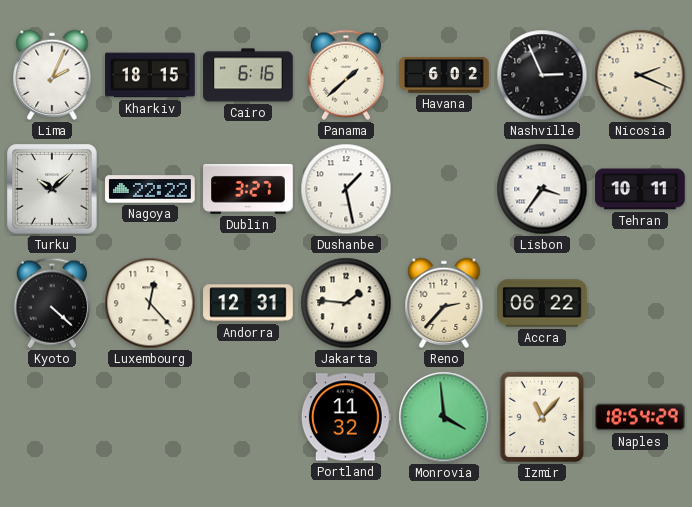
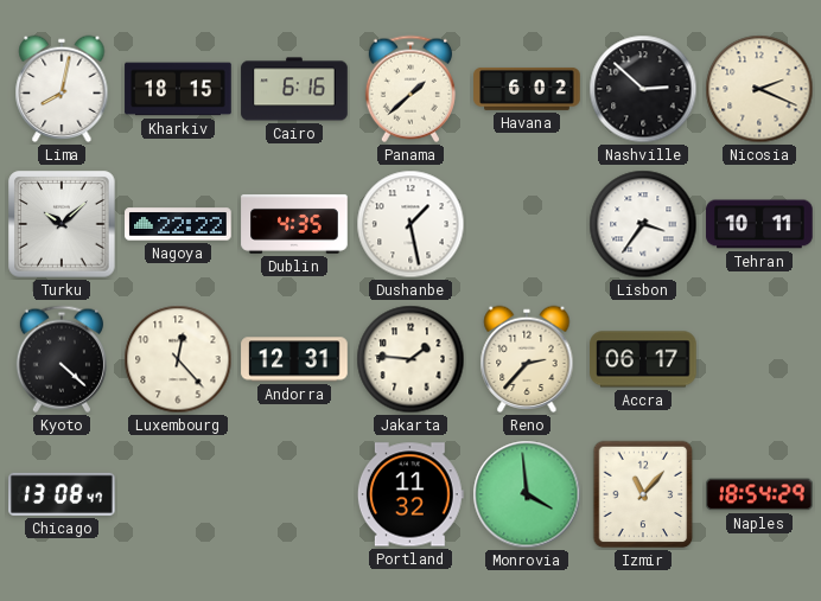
Lima: 2:04 -> 8:02
Nashville: 2:56 -> 2:52
Dublin: 3:27 -> 4:35
Accra: 06:22 -> 06:17
Chicago: none -> 13:08
